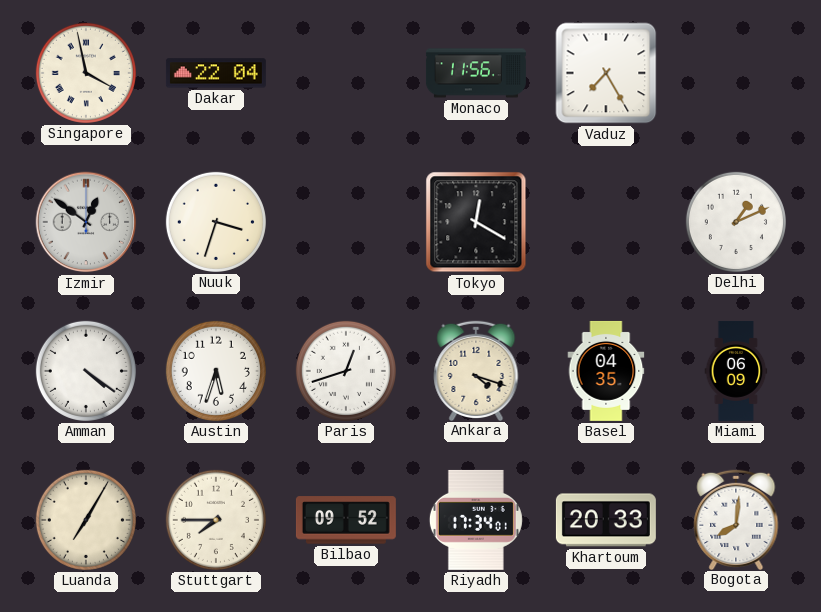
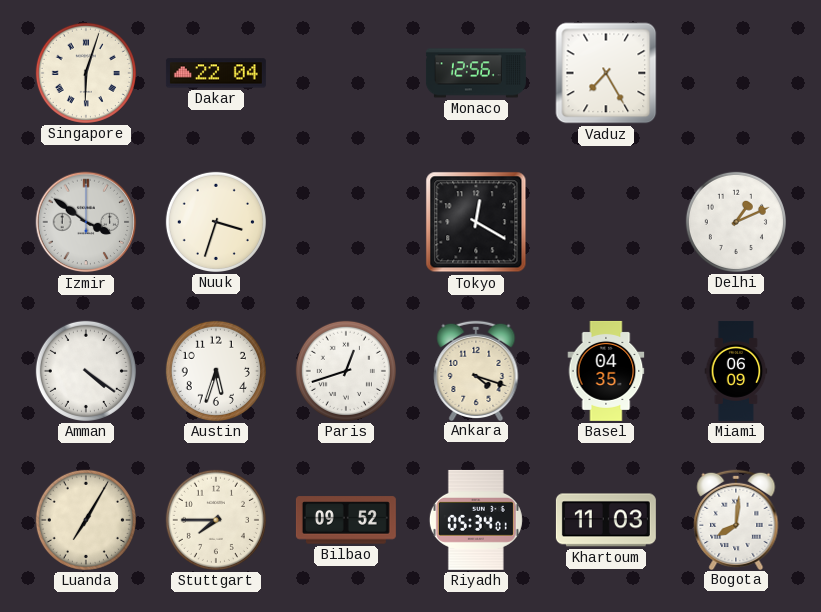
Singapore: 3:58 -> 6:03
Monaco: 11:56 -> 12:56
Izmir: 12:51 -> 3:51
Riyadh: 17:34 -> 05:34
Khartoum: 20:33 -> 11:03
